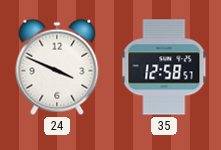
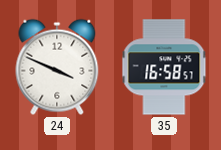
35: 12:58 -> 16:58
